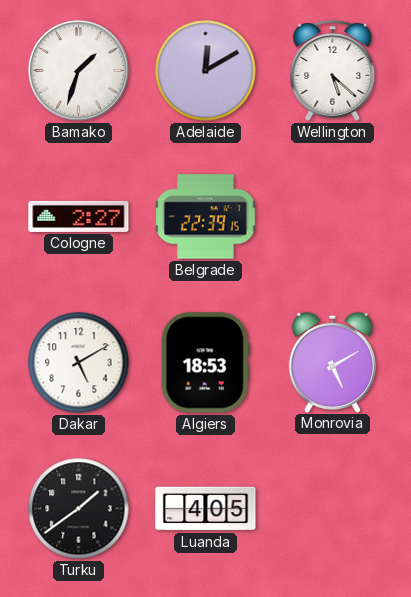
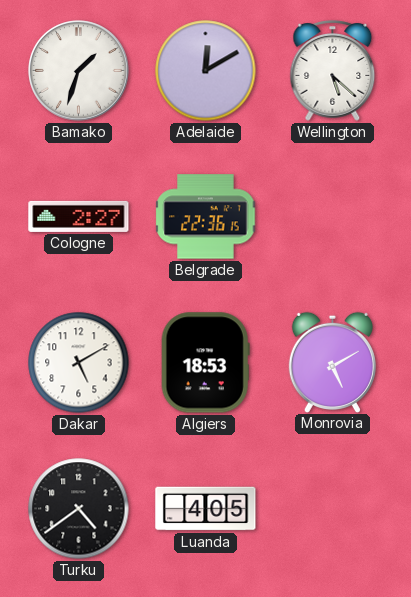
Belgrade: 22:39 -> 22:36
Turku: 1:39 -> 4:39
